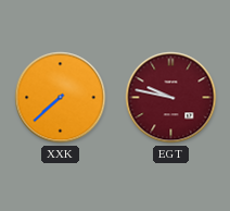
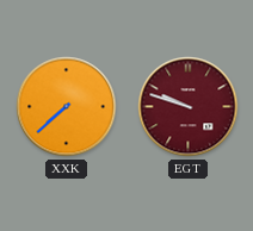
EGT: 9:47 -> 9:48
